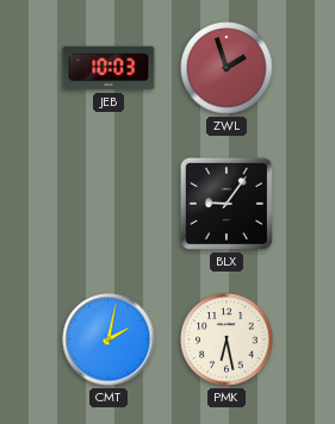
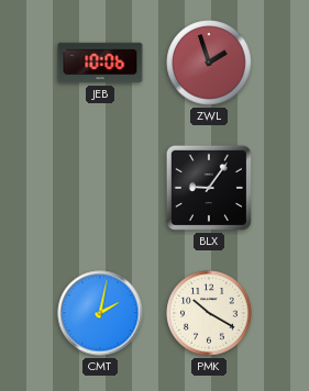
JEB: 10:03 -> 10:06
PMK: 6:28 -> 10:20
